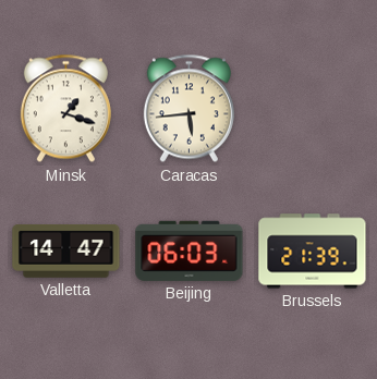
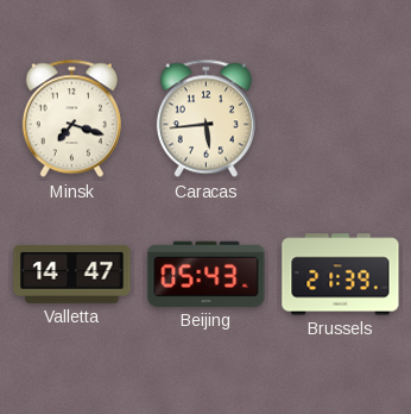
Minsk: 1:18 -> 7:18
Beijing: 06:03 -> 05:43
